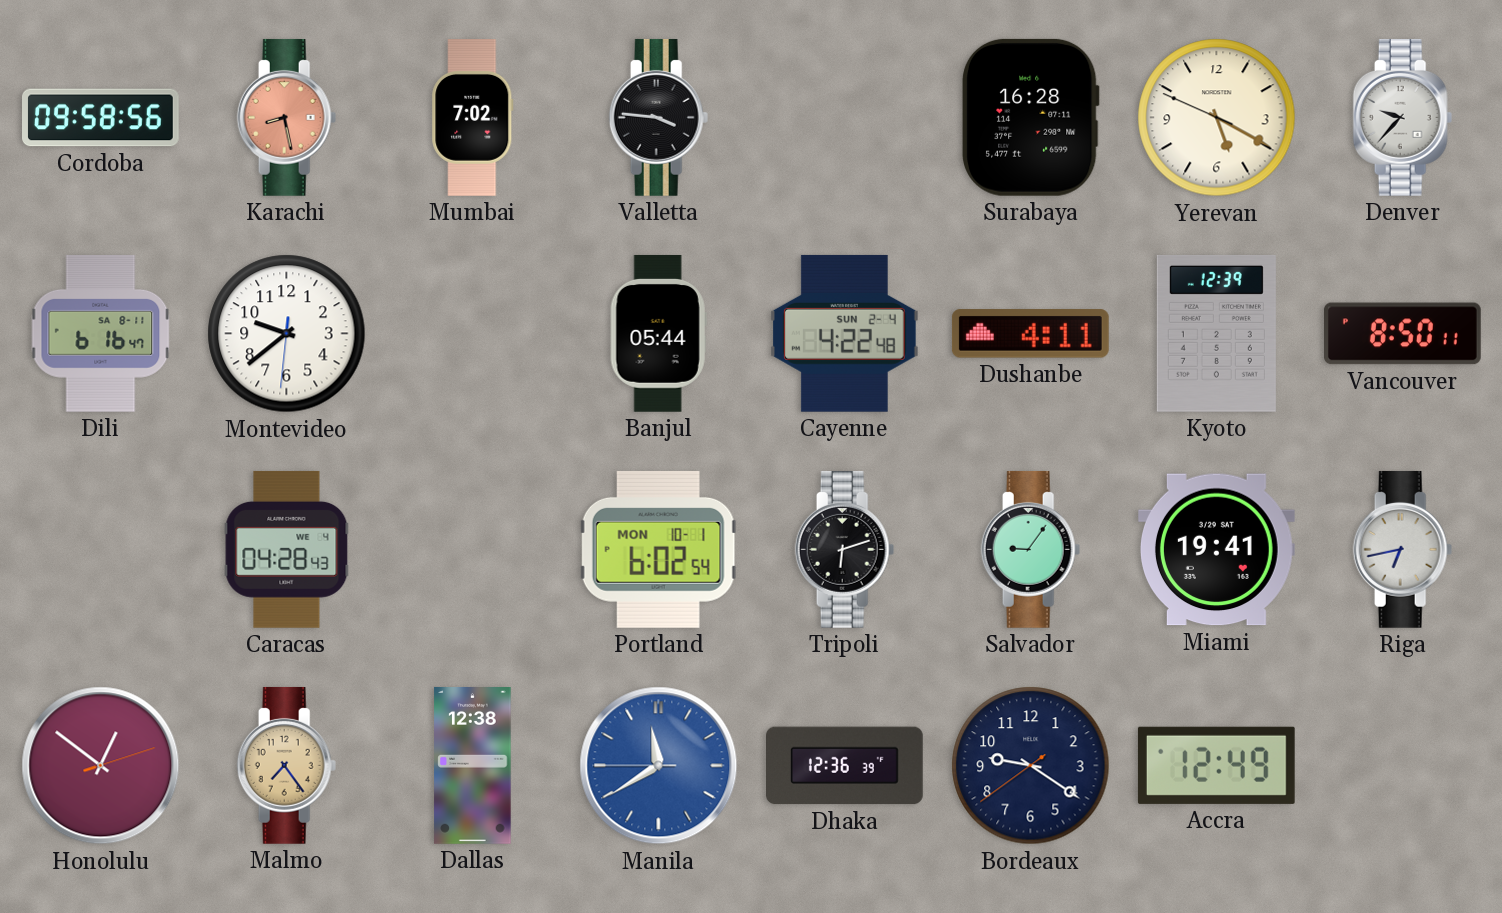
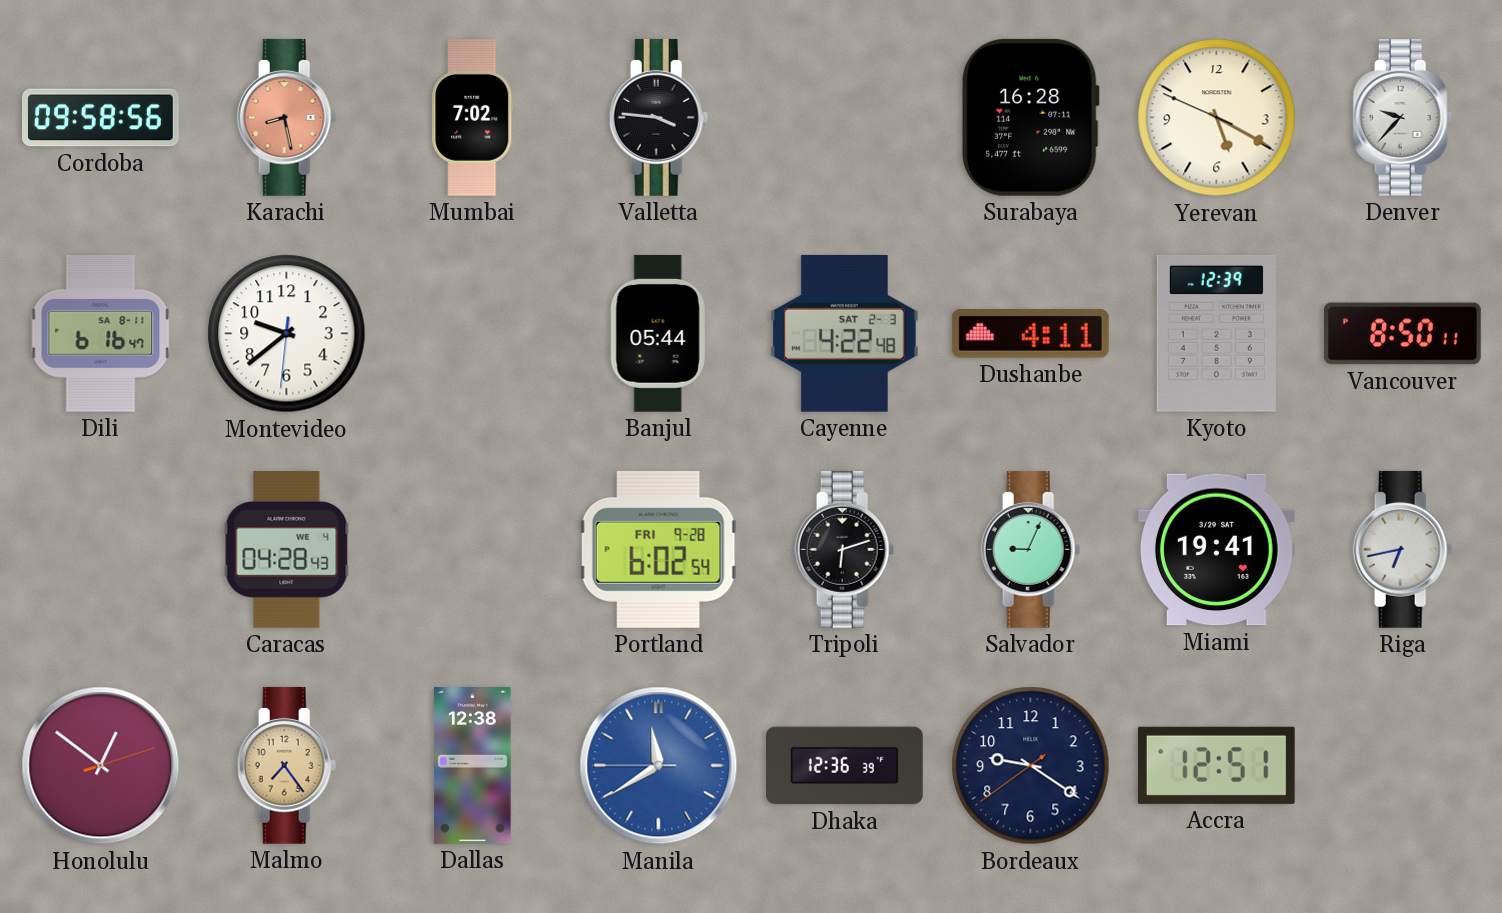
Cayenne date: SUN 2-4 -> SAT 2-3
Portland date: MON 10-1 -> FRI 9-28
Salvador: 9:06 -> 9:04
Accra: 12:49 -> 12:51
